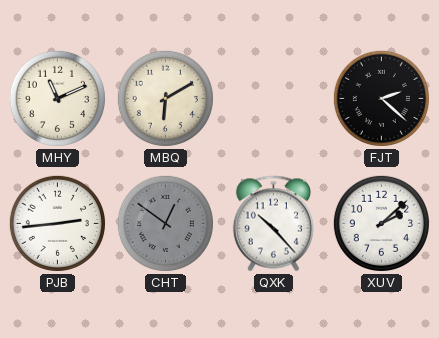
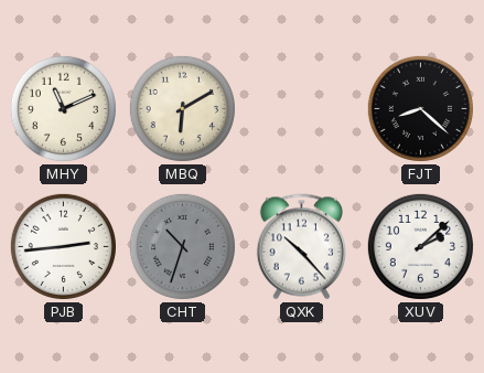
FJT: 2:22 -> 8:22
CHT: 12:51 -> 10:33
